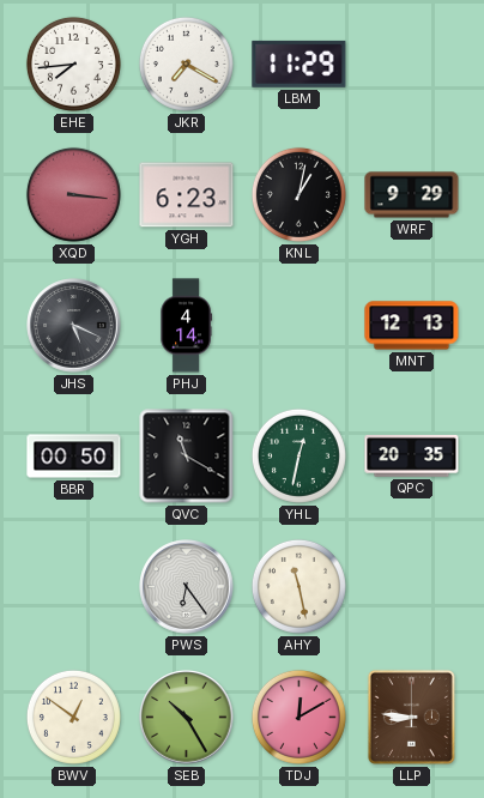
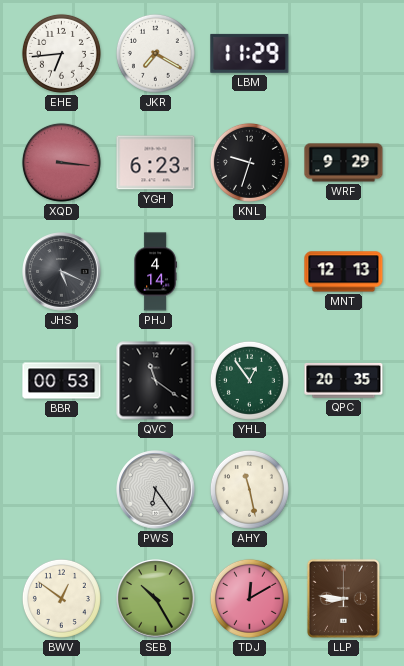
EHE: 7:44 -> 6:44
KNL: 1:02 -> 9:33
BBR: 00:50 -> 00:53
QVC: 11:20 -> 11:21
YHL: 12:32 -> 12:54
